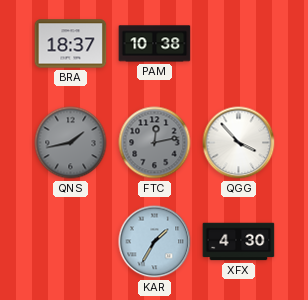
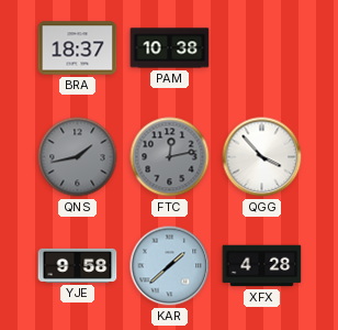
YJE: none -> 9:58
KAR: 1:35 -> 1:38
XFX: 4:30 -> 4:28
